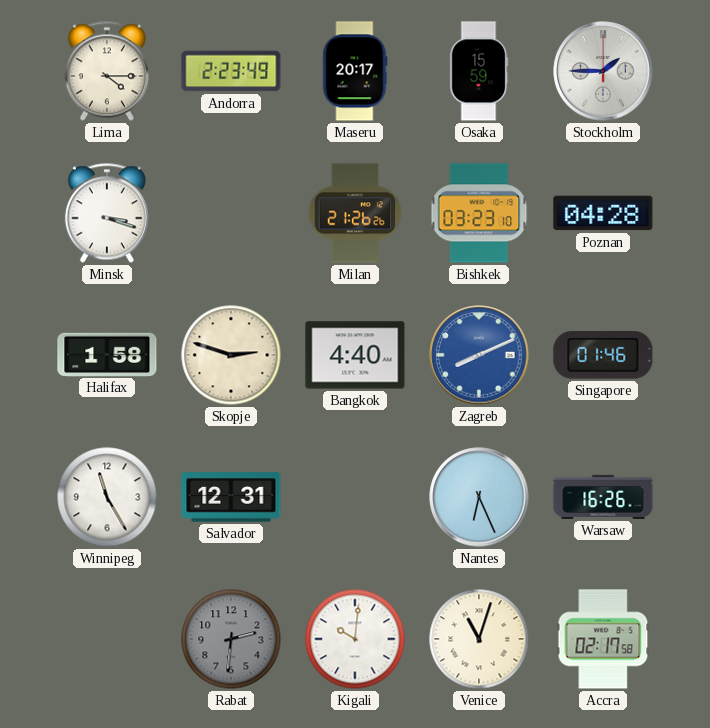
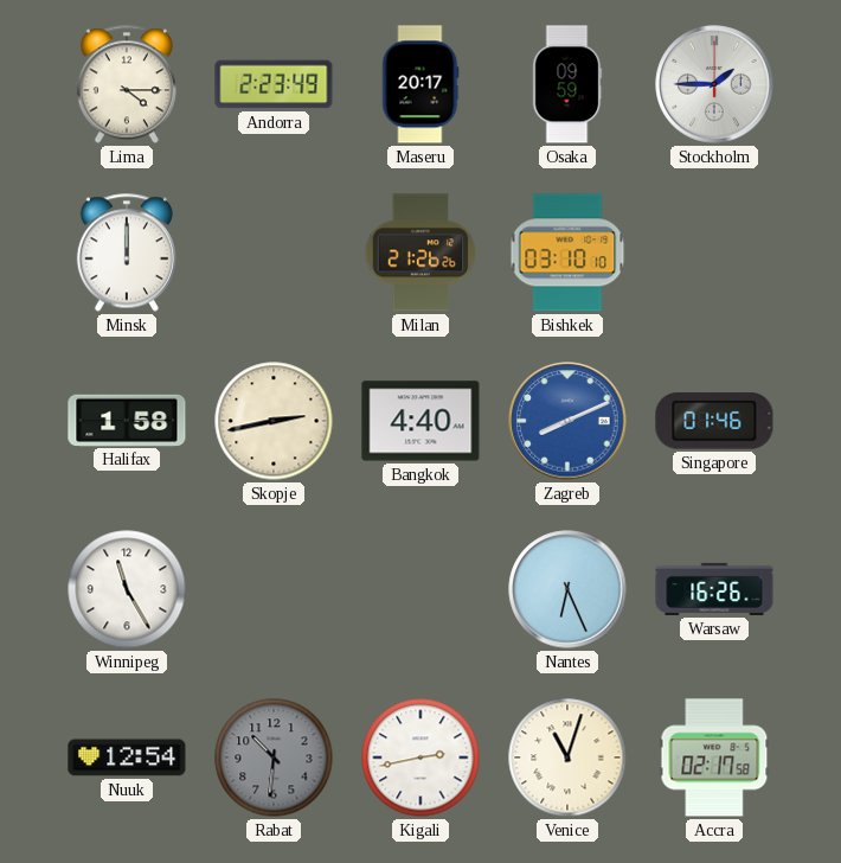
Osaka: 15:59 -> 09:59
Minsk: 3:18 -> 12:00
Bishkek: 03:23 -> 03:10
Poznan: 04:28 -> none
Skopje: 2:48 -> 2:43
Salvador: 12:31 -> none
Nuuk: none -> 12:54
Rabat: 2:31 -> 10:31
Kigali: 10:01 -> 2:43
